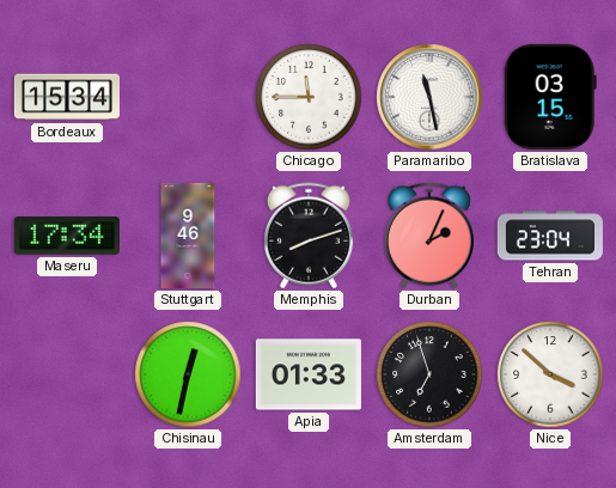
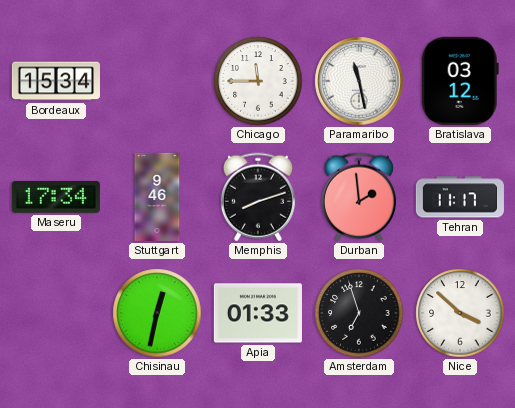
Bratislava: 03:15 -> 03:12
Durban: 2:04 -> 1:59
Tehran: 23:04 -> 11:17
